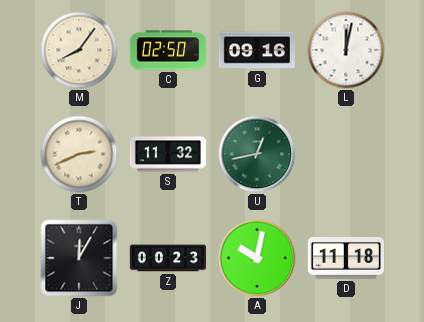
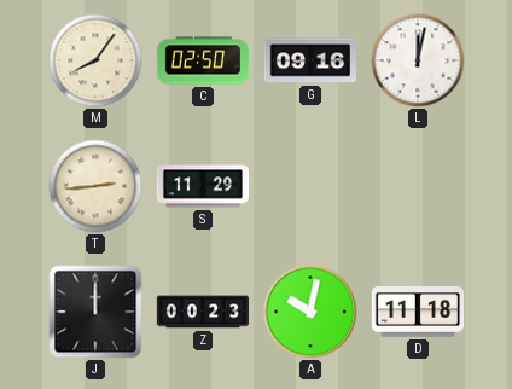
T: 2:41 -> 2:44
S: 11:32 -> 11:29
U: 12:43 -> none
J: 12:05 -> 12:00
